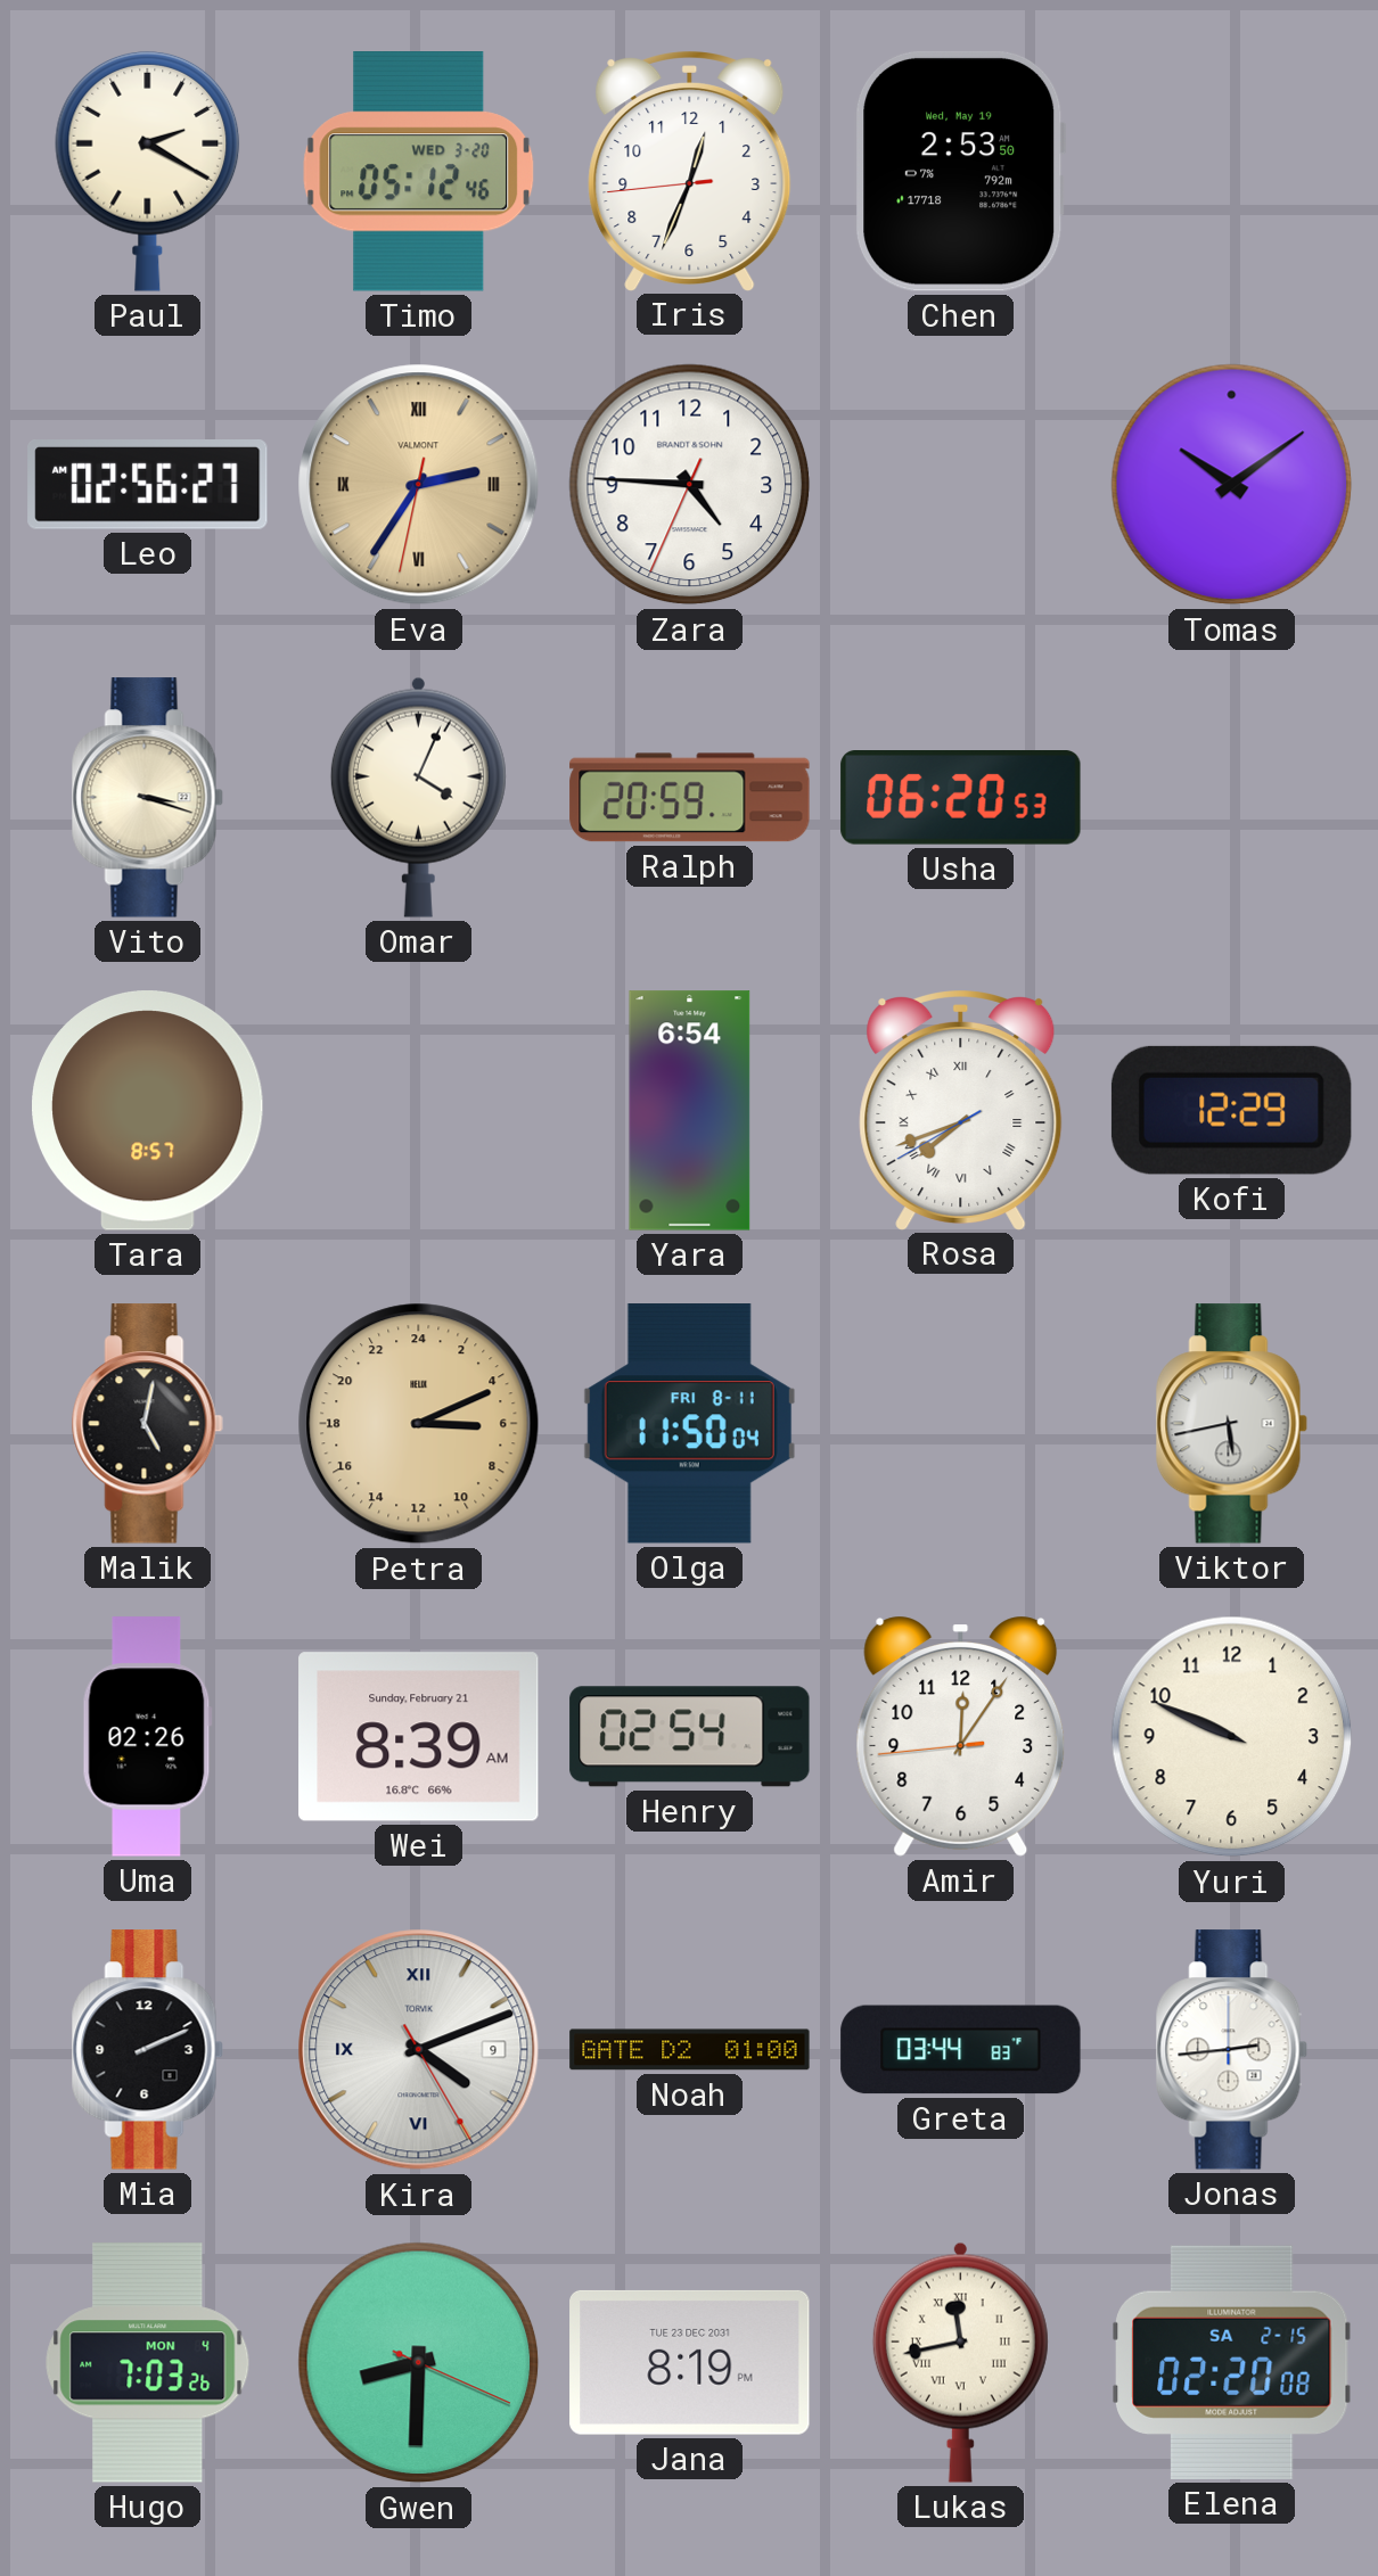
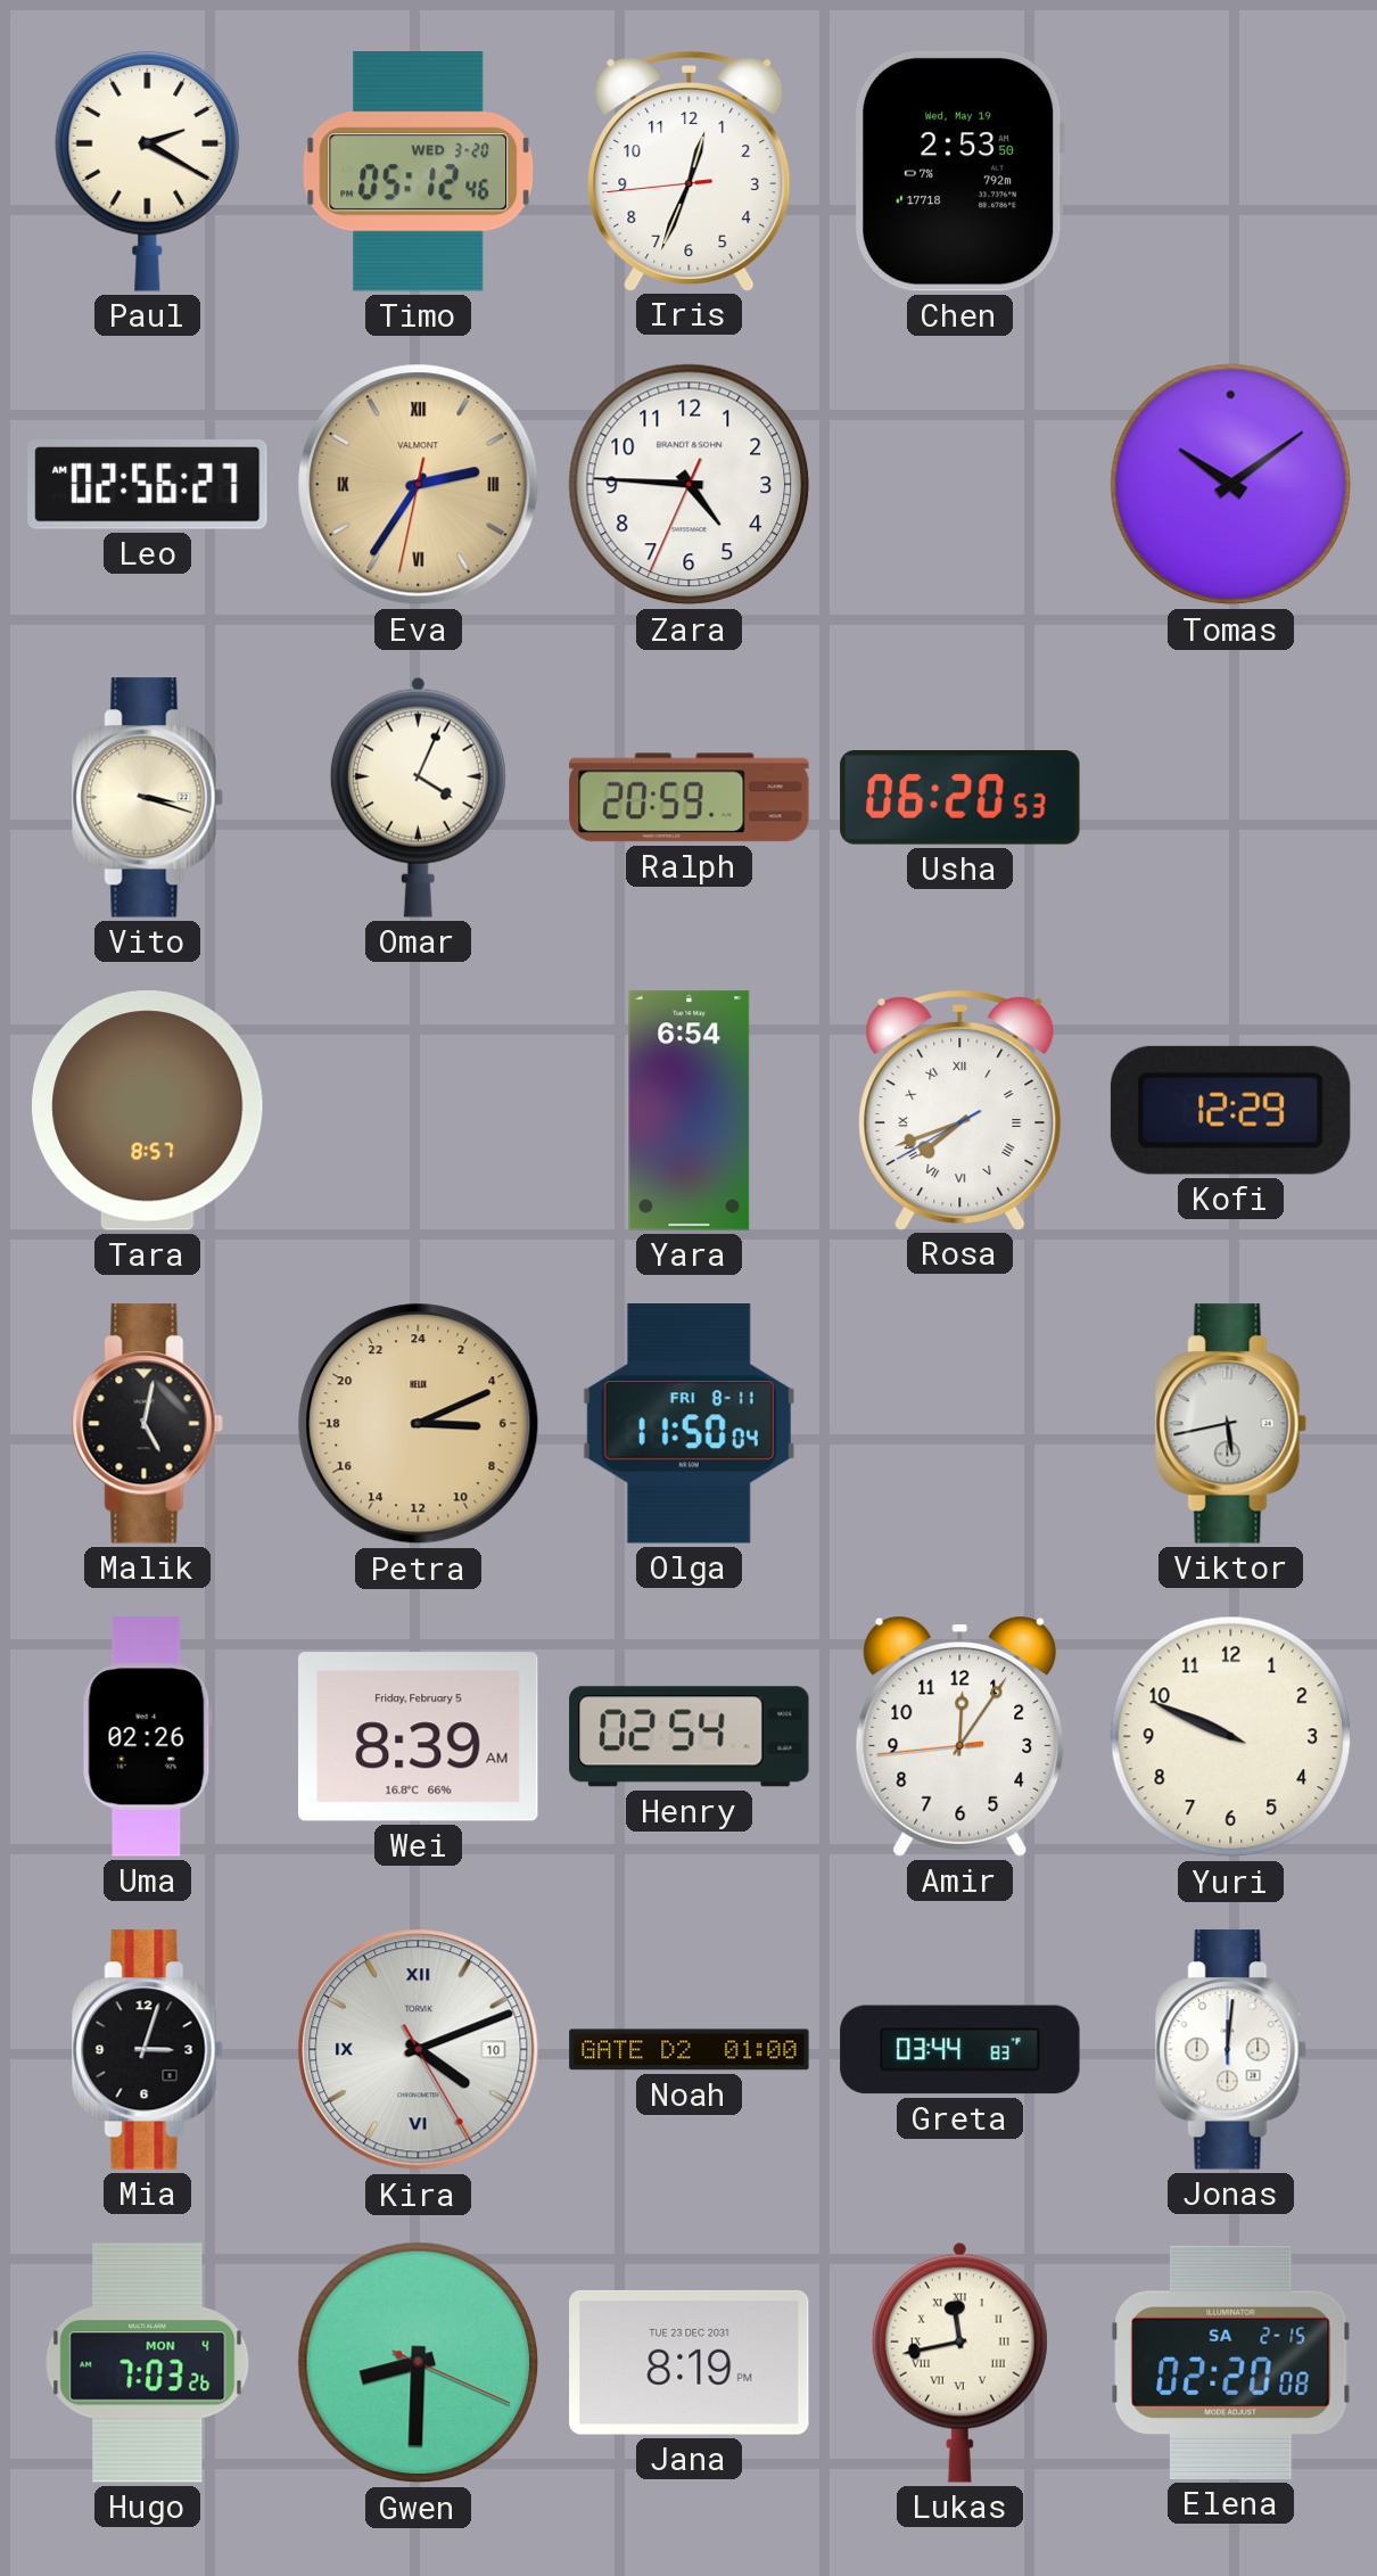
Wei date: Sunday, February 21 -> Friday, February 5
Mia: 2:11 -> 3:03
Kira date: 9 -> 10
Jonas: 2:44 -> 12:01
